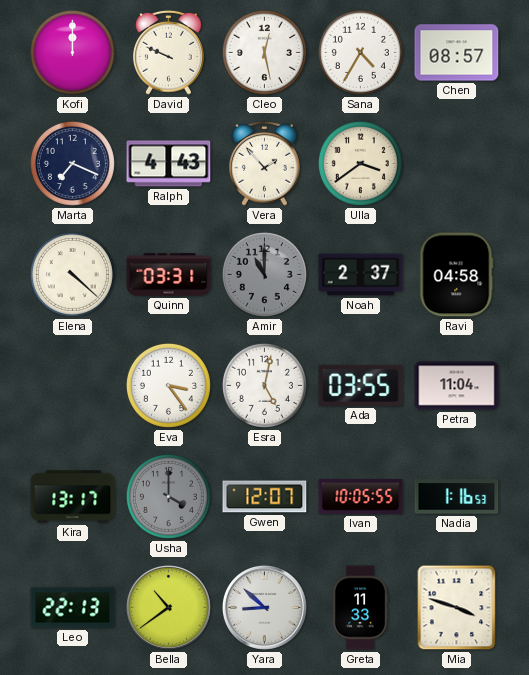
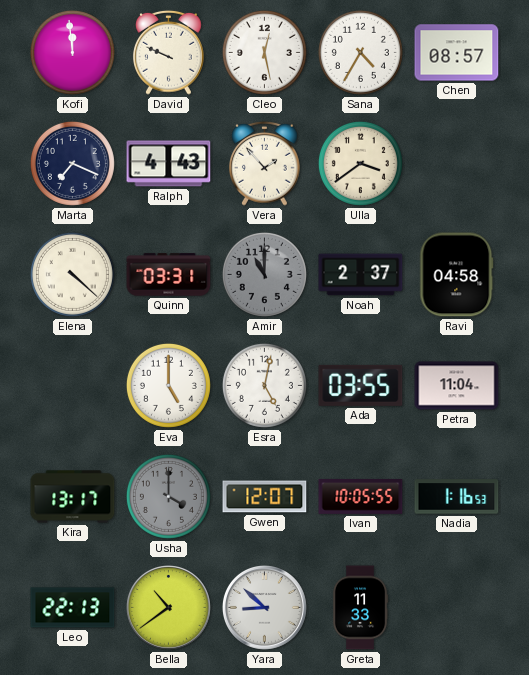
Kofi: 12:00 -> 11:59
Eva: 3:24 -> 5:00
Mia: 3:48 -> none
